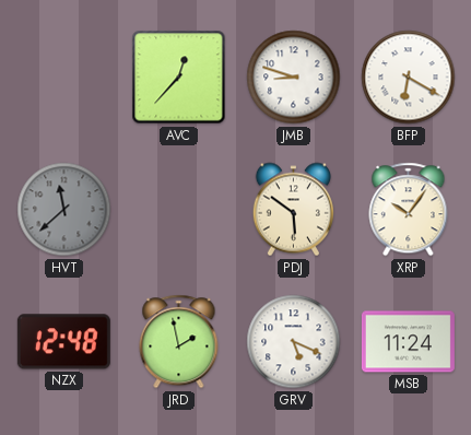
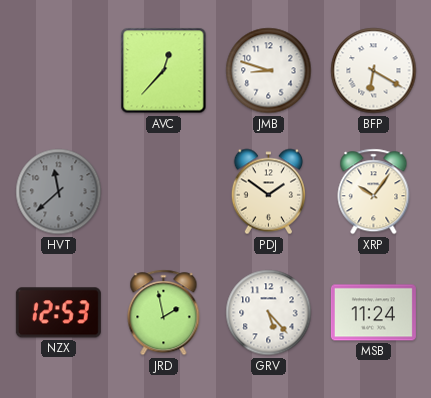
PDJ: 5:51 -> 1:51
NZX: 12:48 -> 12:53
GRV: 5:19 -> 5:23
